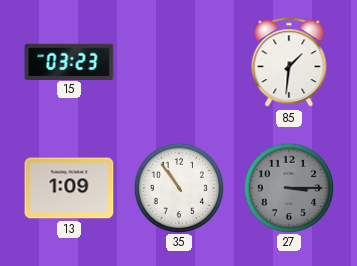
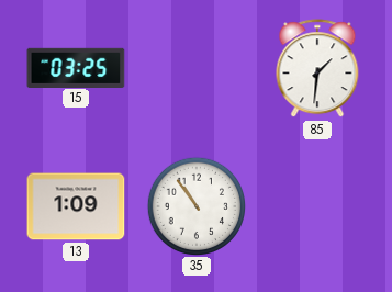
15: 03:23 -> 03:25
27: 3:15 -> none
